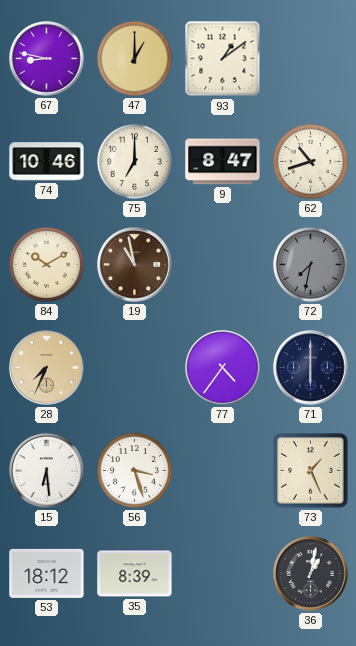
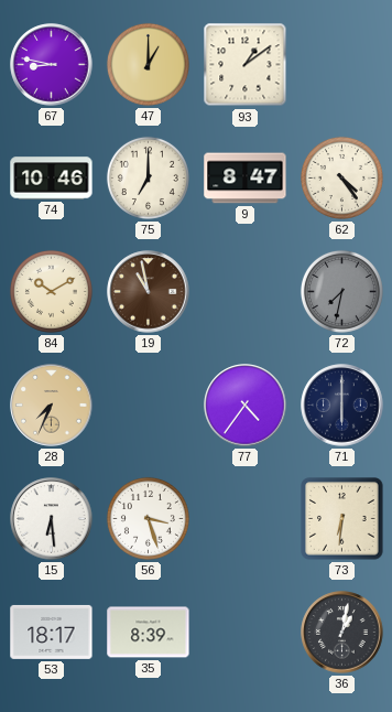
62: 10:42 -> 4:24
73: 1:26 -> 6:31
53: 18:12 -> 18:17
